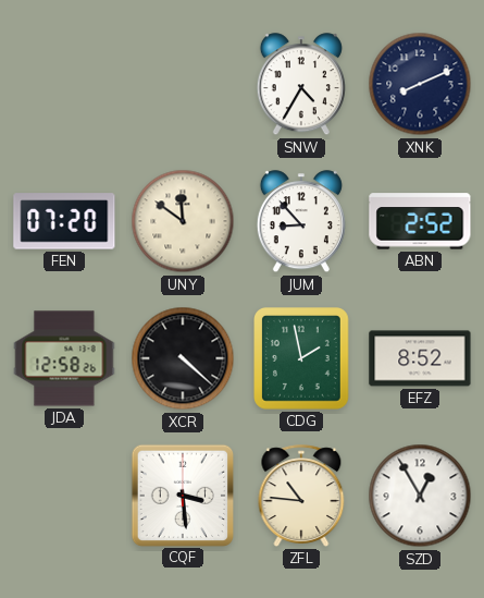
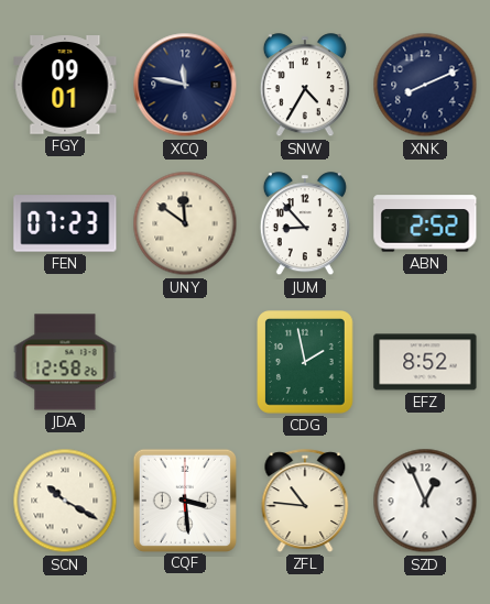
FGY: none -> 09:01
XCQ: none -> 11:47
FEN: 07:20 -> 07:23
XCR: 4:22 -> none
SCN: none -> 10:20
SZD: 12:55 -> 12:56
